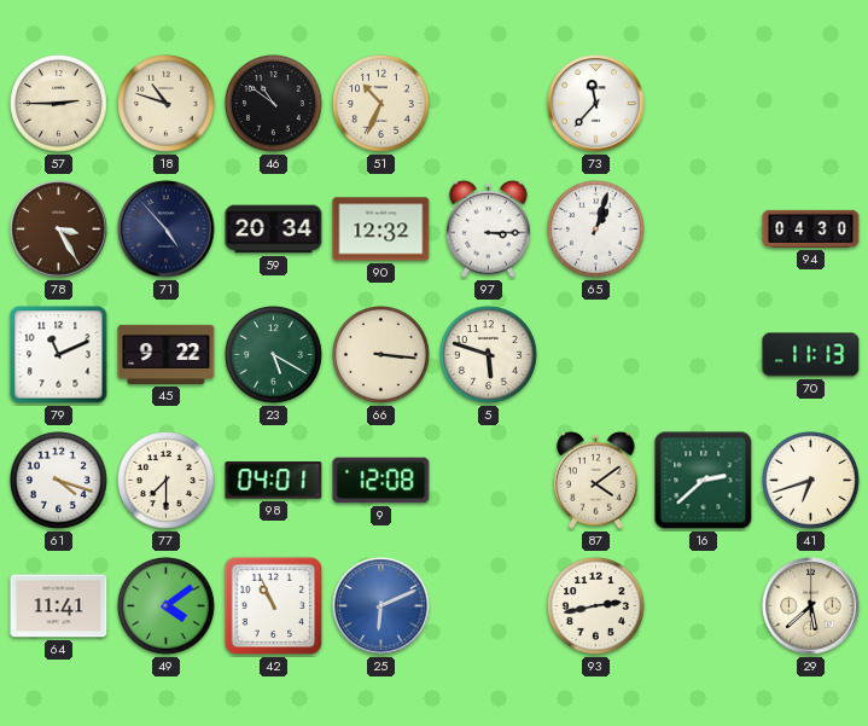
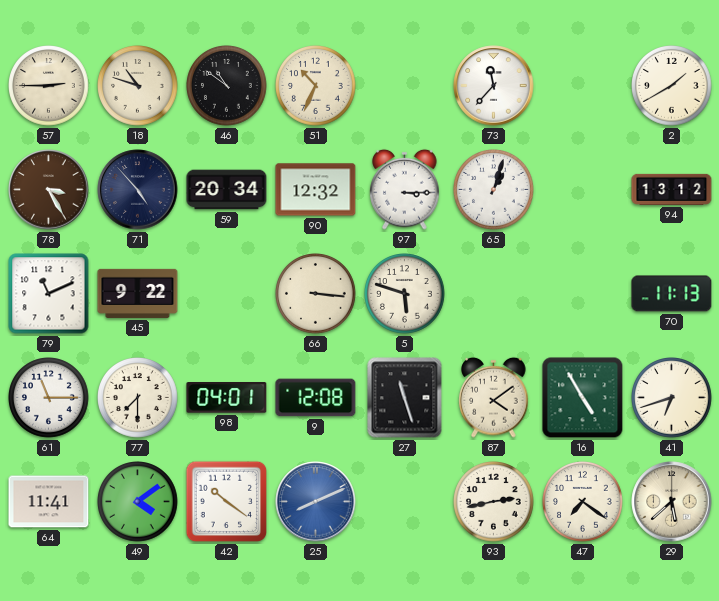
2: none -> 1:40
94: 04:30 -> 13:12
23: 5:20 -> none
61: 4:18 -> 11:15
27: none -> 11:27
16: 2:38 -> 4:55
42: 10:56 -> 10:21
25: 6:11 -> 8:11
47: none -> 7:21
